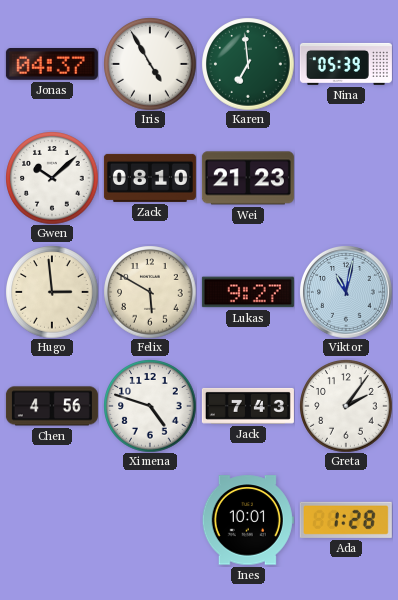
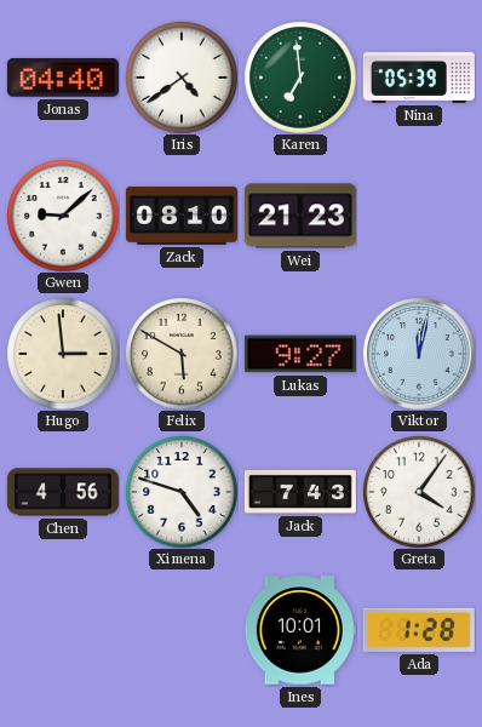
Jonas: 04:37 -> 04:40
Iris: 4:55 -> 4:39
Gwen: 10:08 -> 9:08
Viktor: 11:02 -> 12:02
Greta: 2:06 -> 4:06
